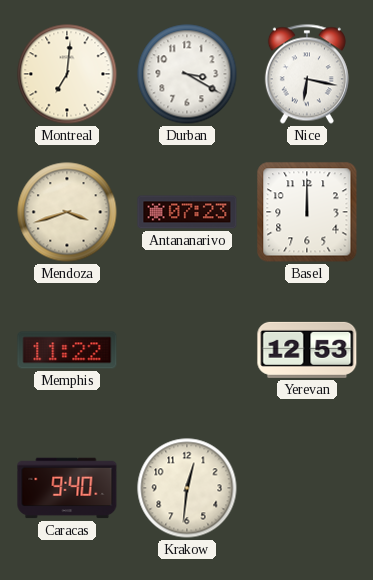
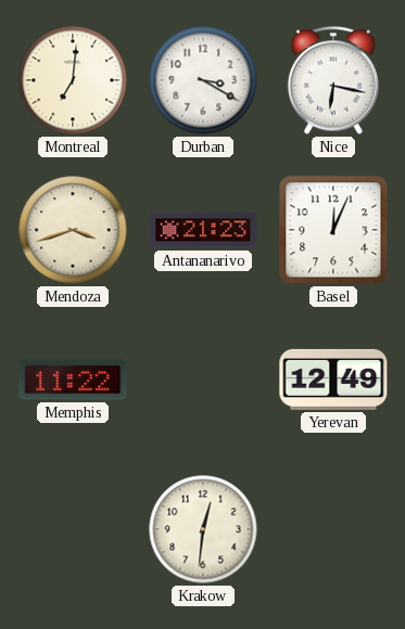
Antananarivo: 07:23 -> 21:23
Basel: 12:00 -> 12:04
Yerevan: 12:53 -> 12:49
Caracas: 9:40 -> none
